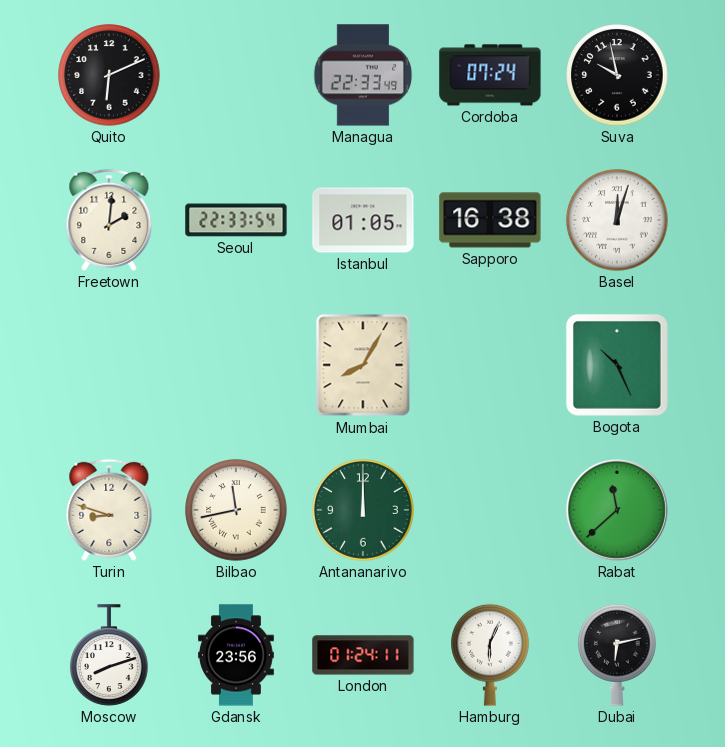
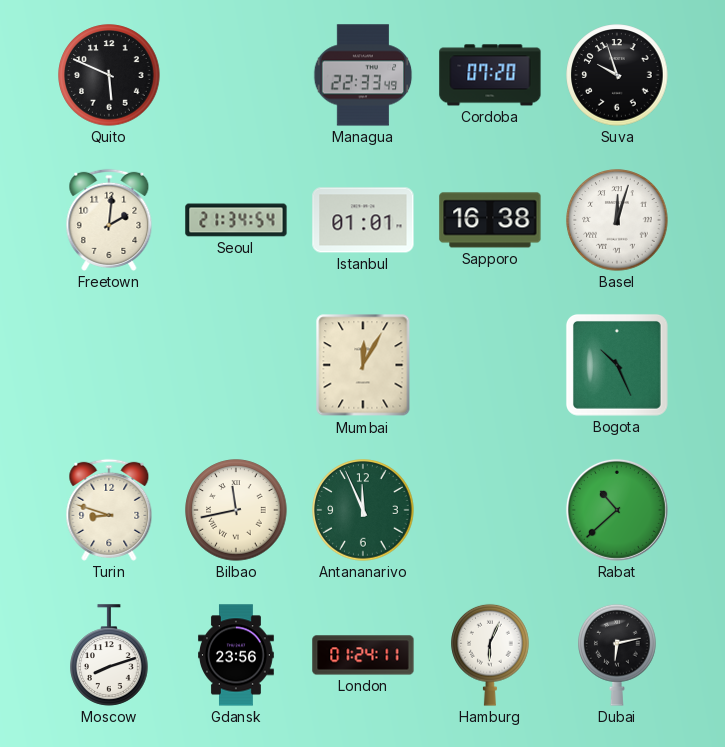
Quito: 6:11 -> 5:49
Cordoba: 07:24 -> 07:20
Suva: 9:58 -> 9:57
Seoul: 22:33 -> 21:34
Istanbul: 01:05 -> 01:01
Mumbai: 8:05 -> 12:05
Antananarivo: 12:00 -> 11:56
Rabat: 11:38 -> 10:38
